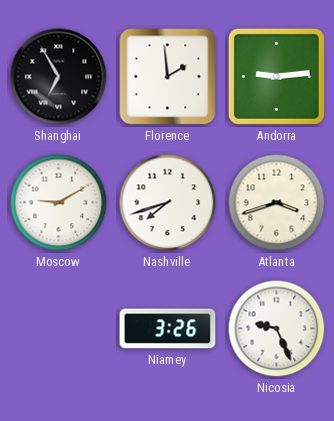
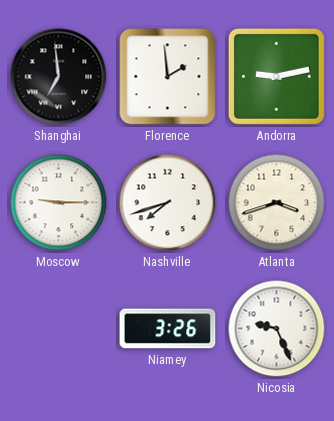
Shanghai: 6:55 -> 6:59
Andorra: 9:14 -> 9:13
Moscow: 9:10 -> 9:15
